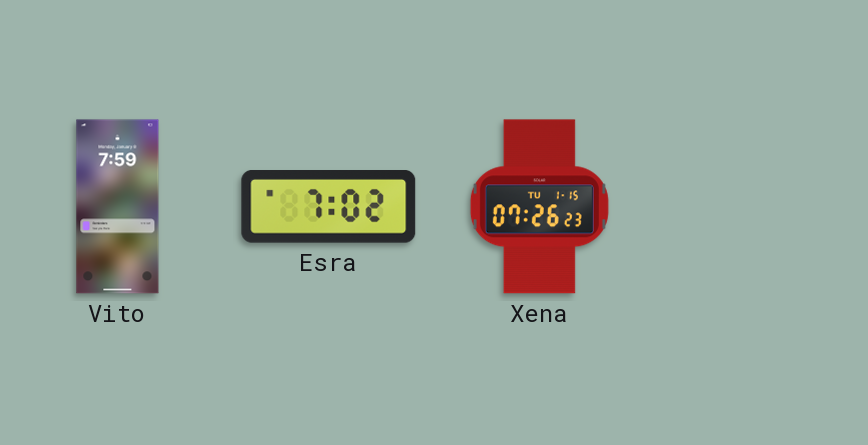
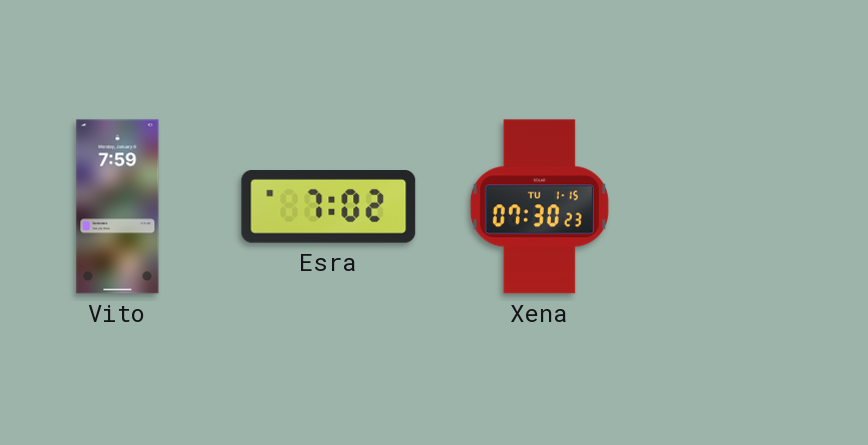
Xena: 07:26 -> 07:30
